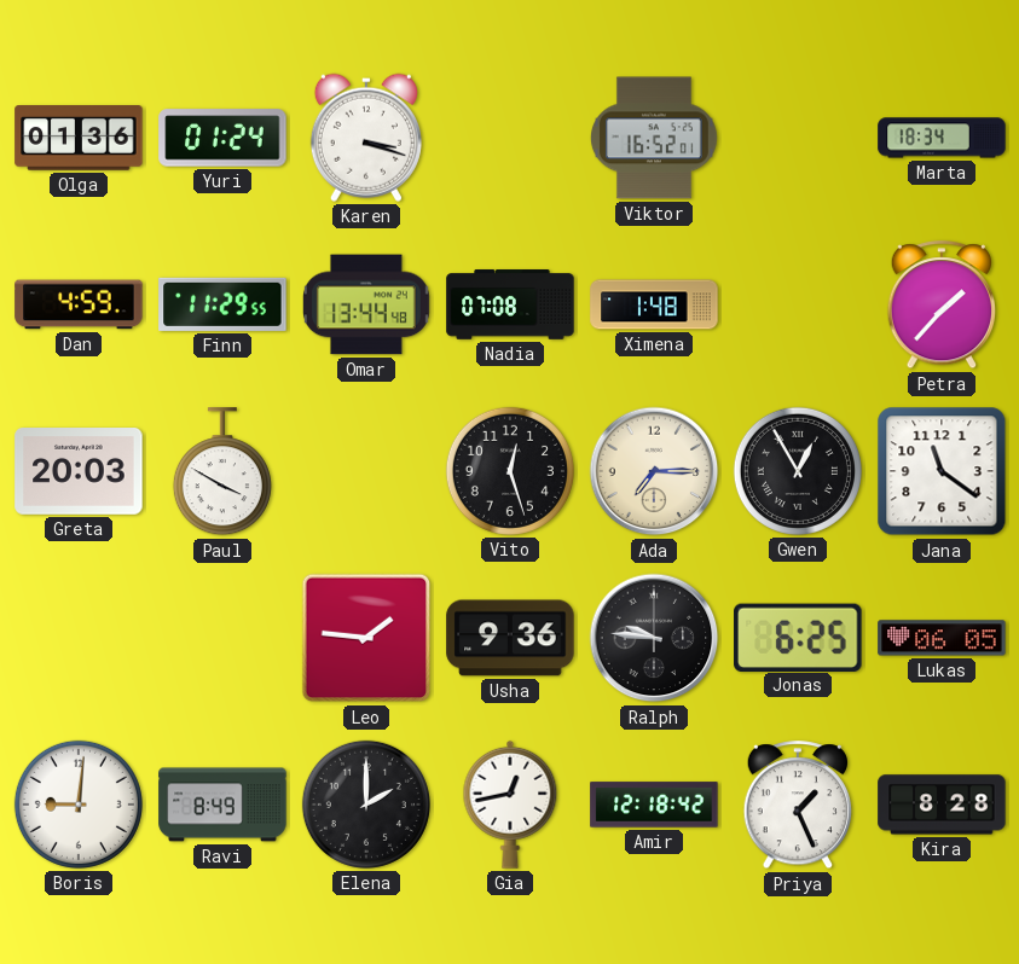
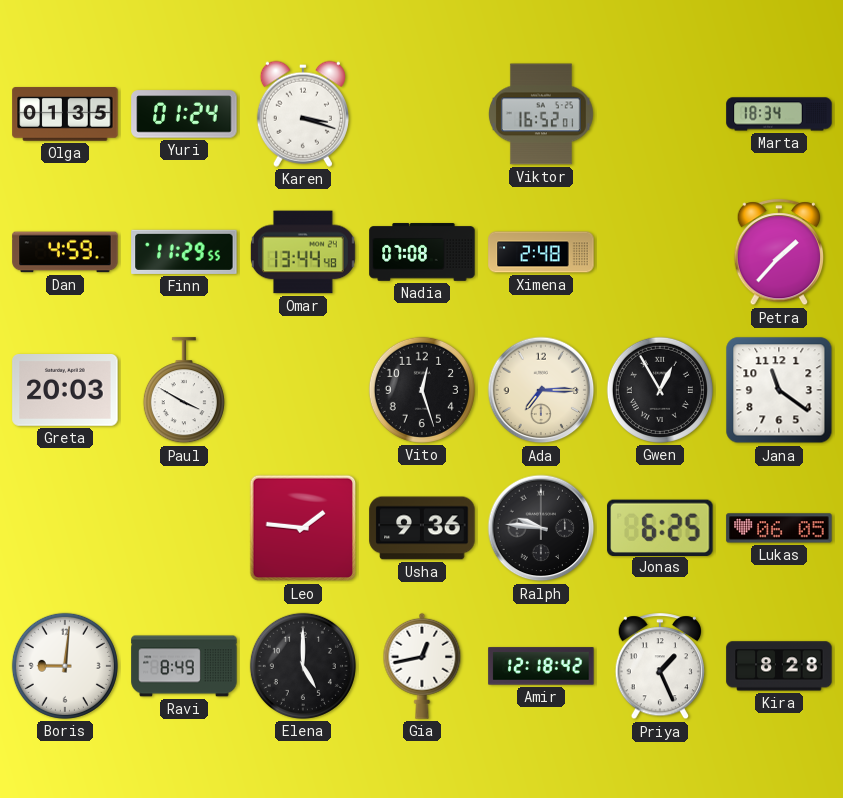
Olga: 01:36 -> 01:35
Ximena: 1:48 -> 2:48
Elena: 2:00 -> 5:00
